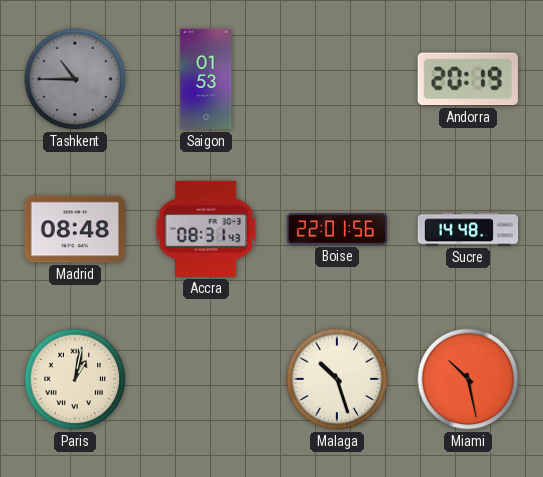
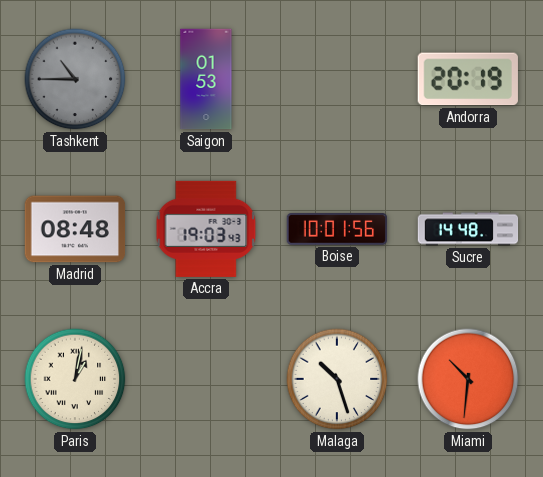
Accra: 08:31 -> 19:03
Boise: 22:01 -> 10:01
Miami: 10:28 -> 10:31
